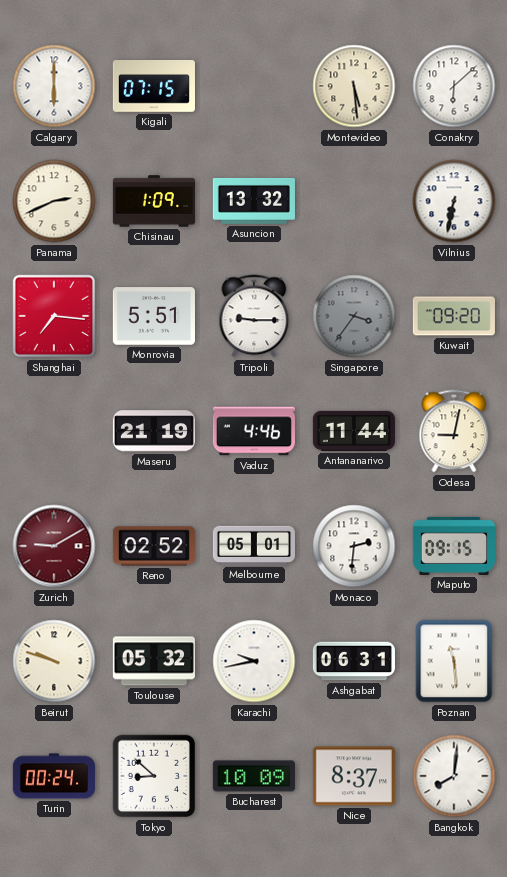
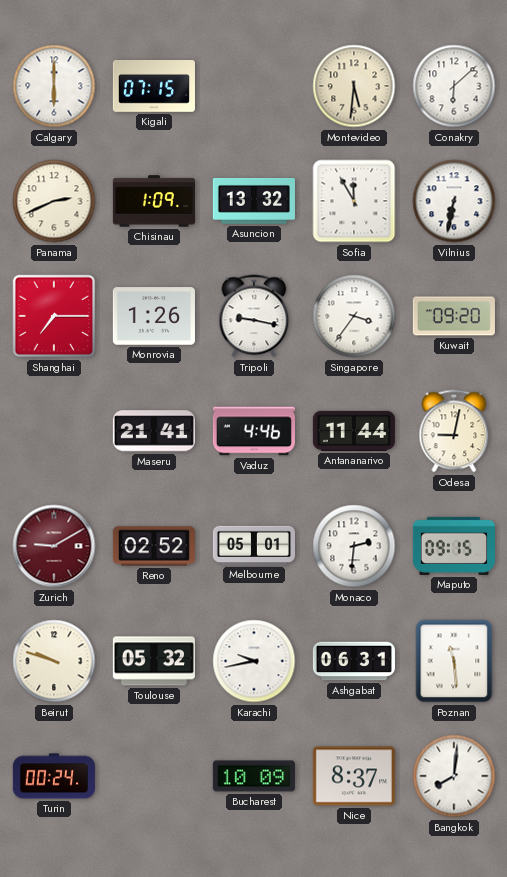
Montevideo: 5:29 -> 5:31
Sofia: none -> 11:55
Shanghai: 7:16 -> 7:15
Monrovia: 5:51 -> 1:26
Tripoli: 9:15 -> 9:17
Singapore dial: grey -> white
Maseru: 21:19 -> 21:41
Tokyo: 8:52 -> none
